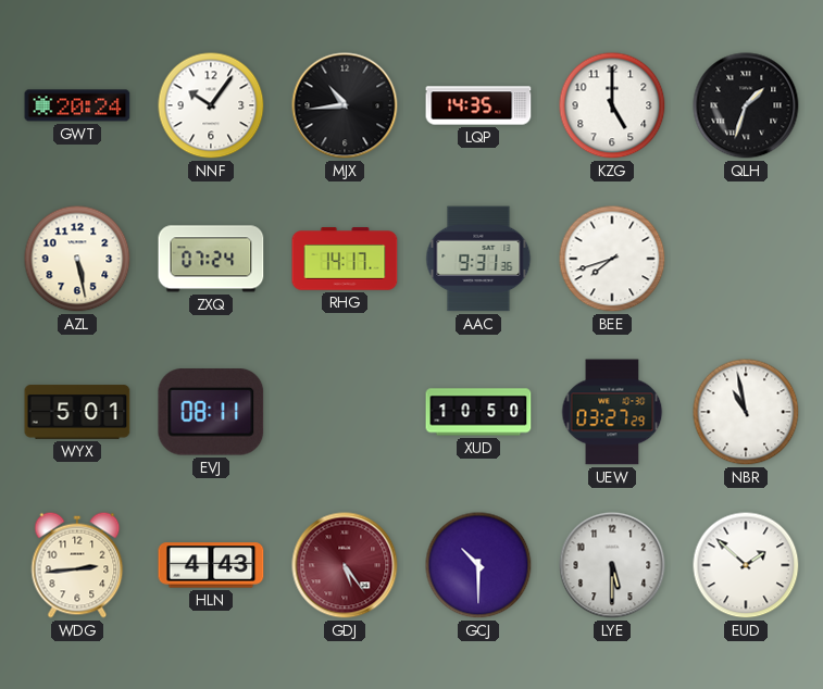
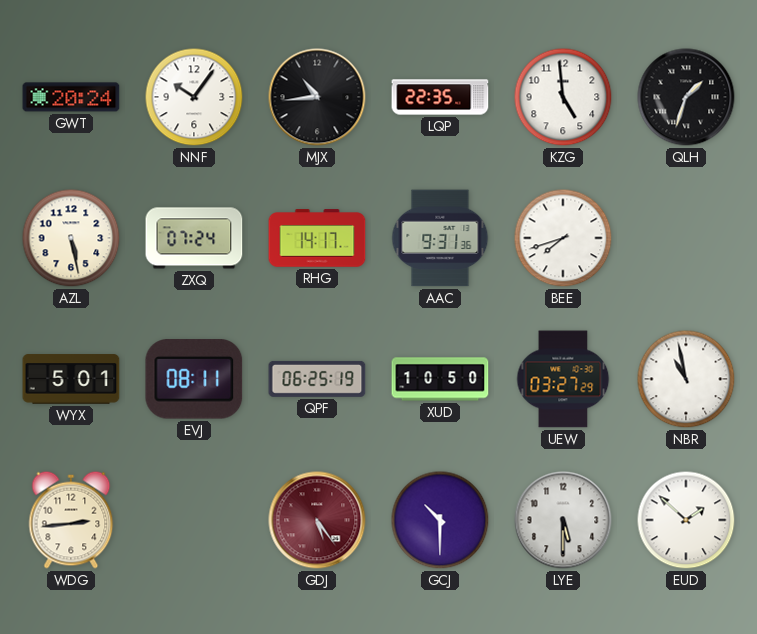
LQP: 14:35 -> 22:35
KZG: 5:00 -> 4:59
QPF: none -> 06:25
HLN: 4:43 -> none
